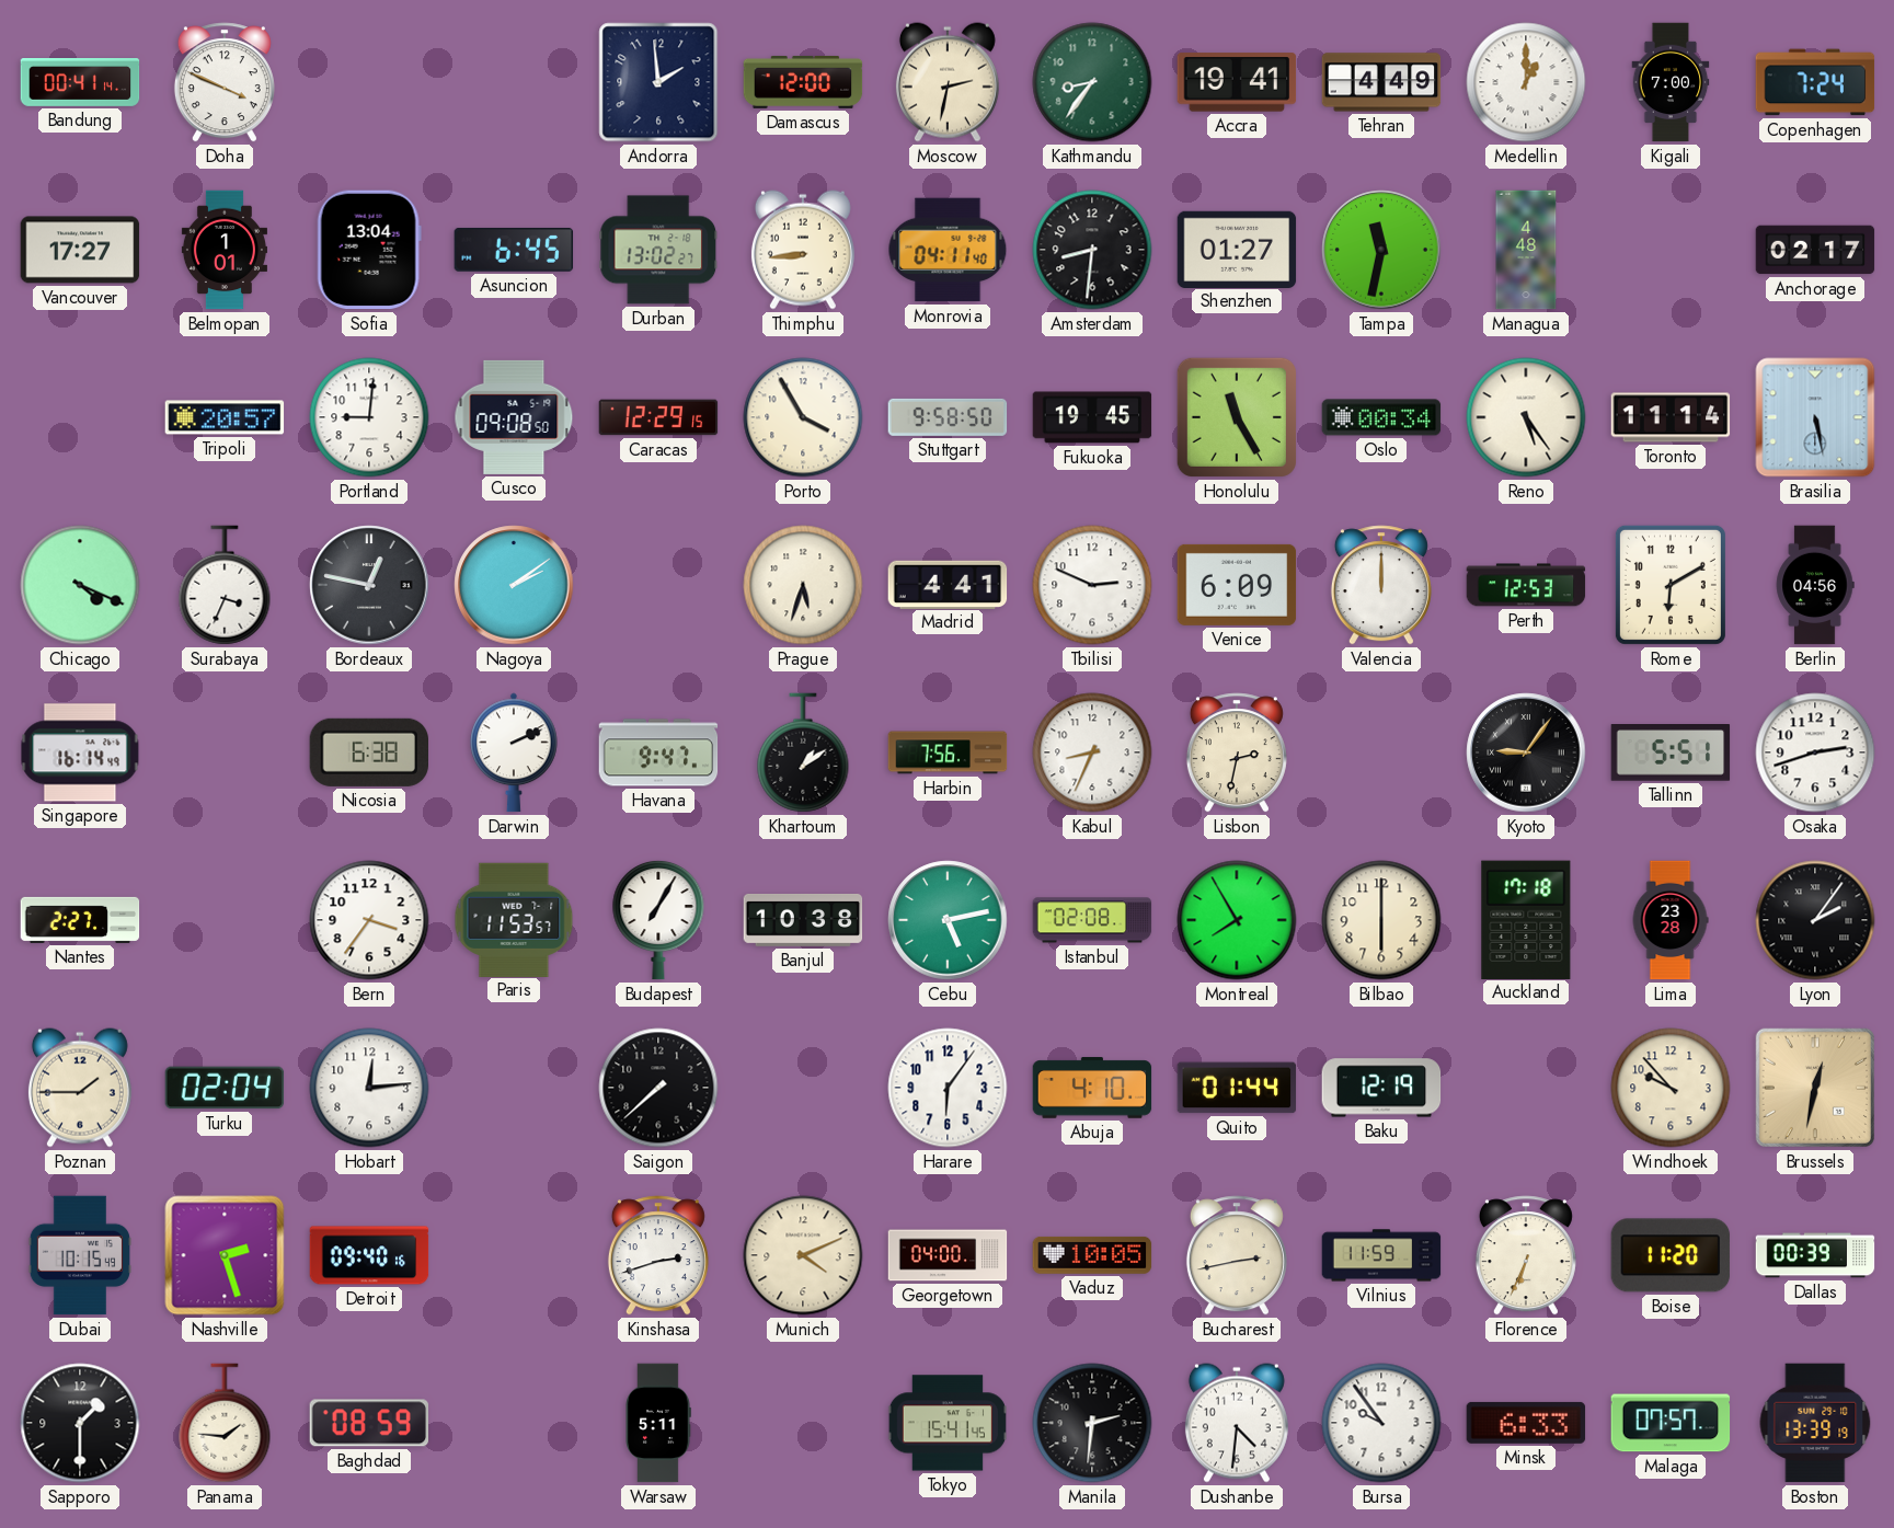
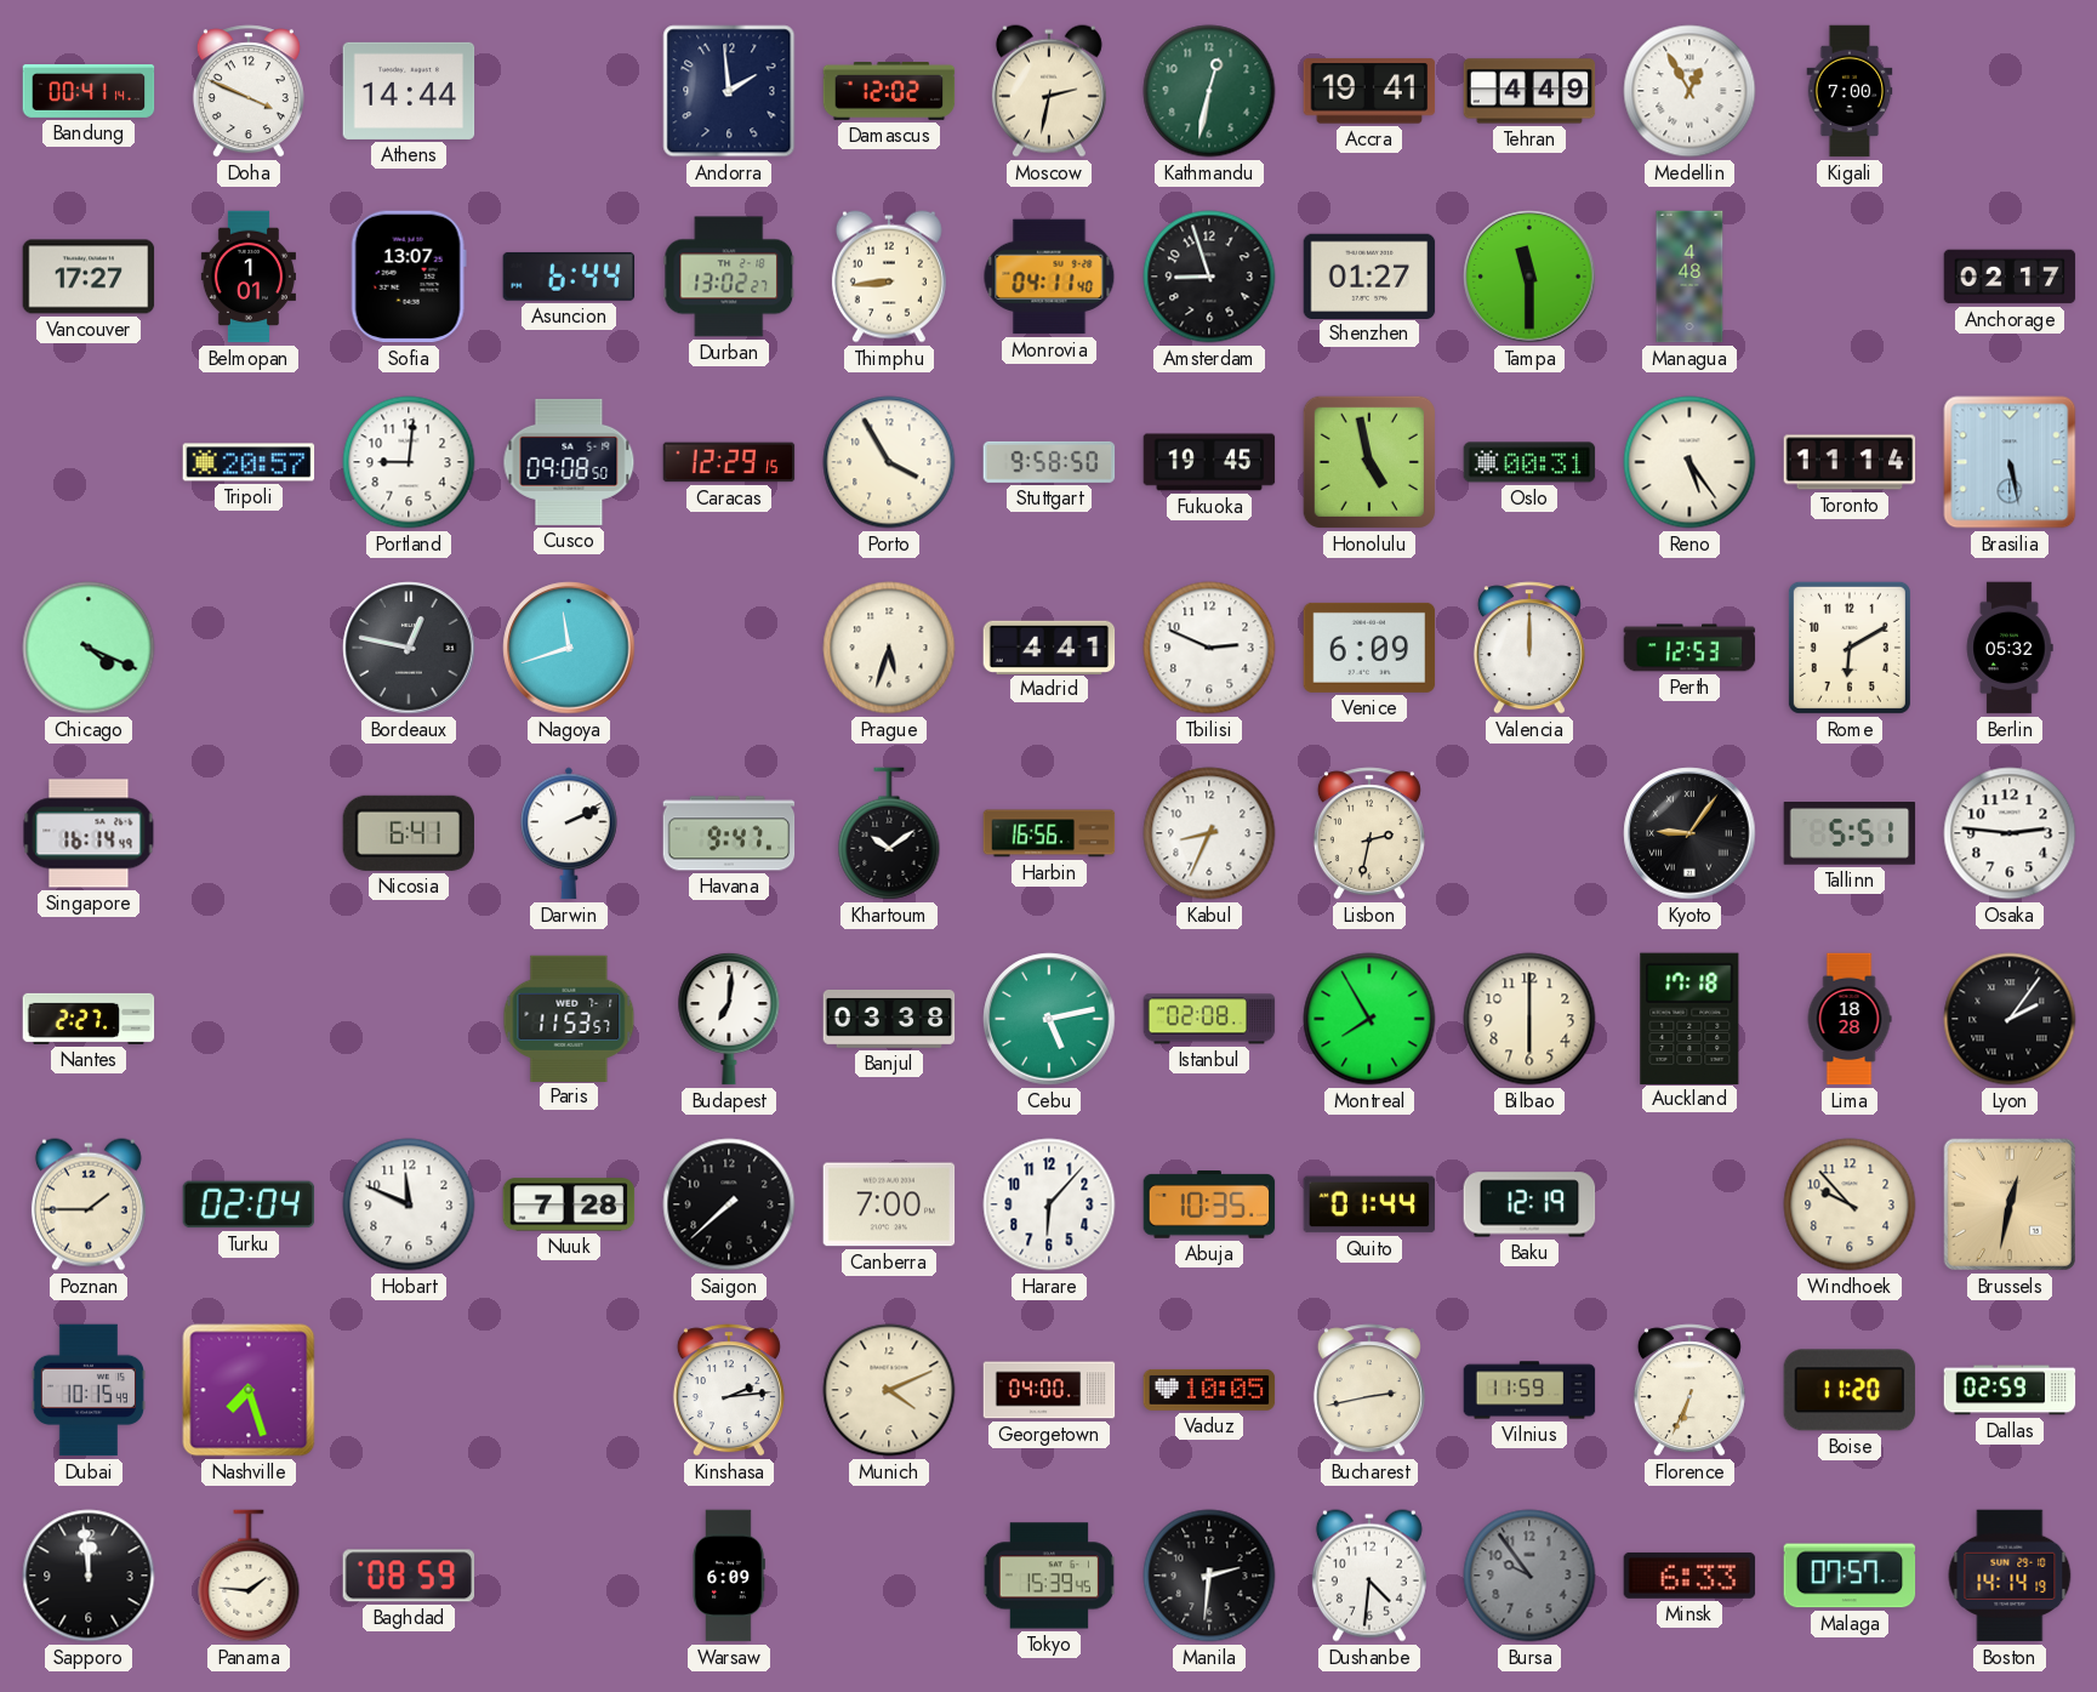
Athens: none -> 14:44
Damascus: 12:00 -> 12:02
Kathmandu: 8:36 -> 12:32
Medellin: 1:00 -> 12:55
Copenhagen: 7:24 -> none
Sofia: 13:04 -> 13:07
Asuncion: 6:45 -> 6:44
Amsterdam: 8:31 -> 8:57
Tampa: 11:32 -> 11:30
Honolulu: 11:25 -> 4:58
Oslo: 00:34 -> 00:31
Surabaya: 3:34 -> none
Nagoya: 2:09 -> 11:42
Berlin: 04:56 -> 05:32
Nicosia: 6:38 -> 6:41
Khartoum: 1:09 -> 10:09
Harbin: 7:56 -> 16:56
Osaka: 2:42 -> 2:46
Bern: 3:36 -> none
Budapest: 7:05 -> 7:01
Banjul: 10:38 -> 03:38
Lima: 23:28 -> 18:28
Hobart: 12:14 -> 11:49
Nuuk: none -> 7:28
Canberra: none -> 7:00
Harare: 6:06 -> 6:07
Abuja: 4:10 -> 10:35
Nashville: 2:27 -> 7:27
Detroit: 09:40 -> none
Kinshasa: 2:42 -> 2:14
Dallas: 00:39 -> 02:59
Sapporo: 1:30 -> 11:59
Warsaw: 5:11 -> 6:09
Tokyo: 15:41 -> 15:39
Bursa dial: white -> grey
Boston: 13:39 -> 14:14
